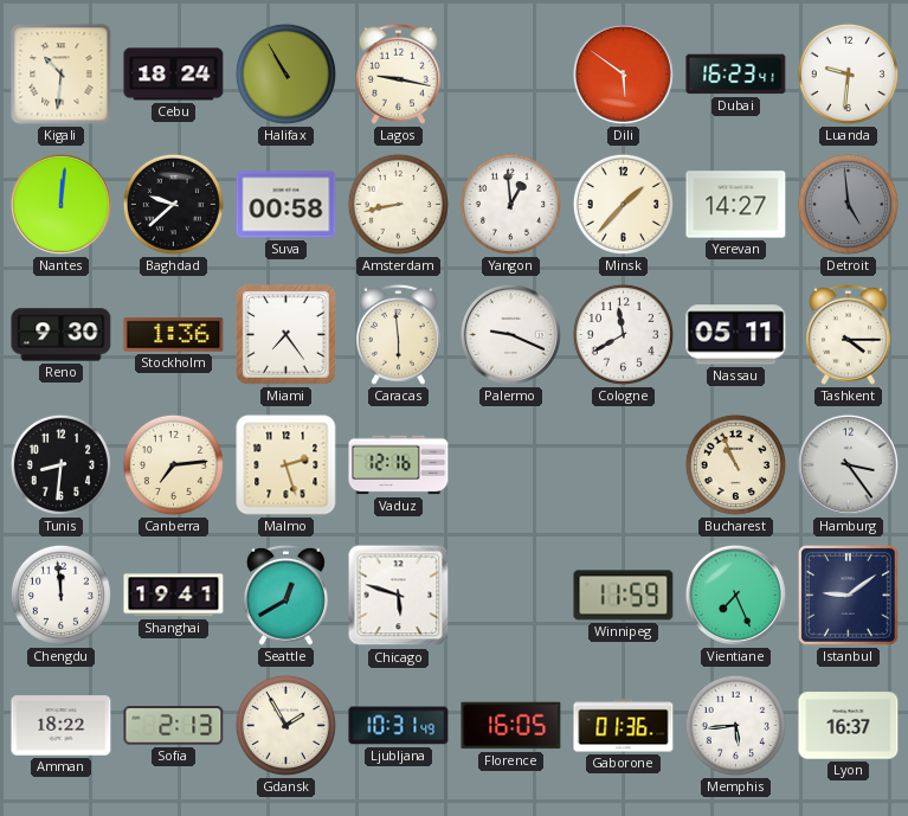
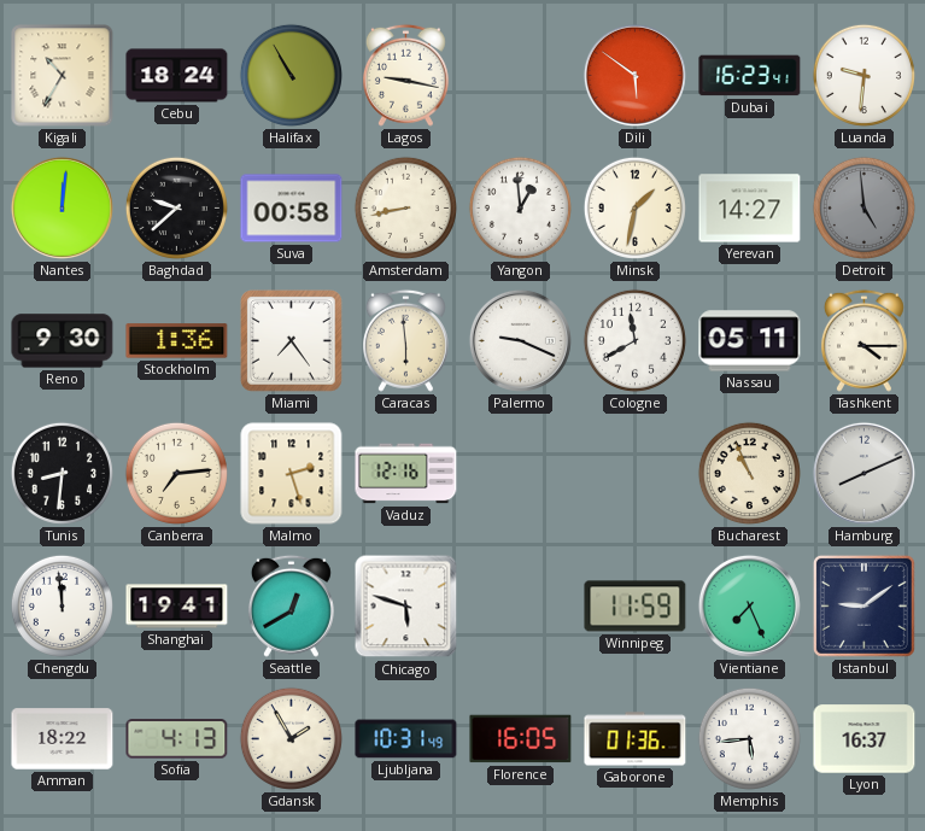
Kigali: 10:31 -> 10:35
Minsk: 1:37 -> 1:32
Hamburg: 3:24 -> 8:11
Sofia: 2:13 -> 4:13
